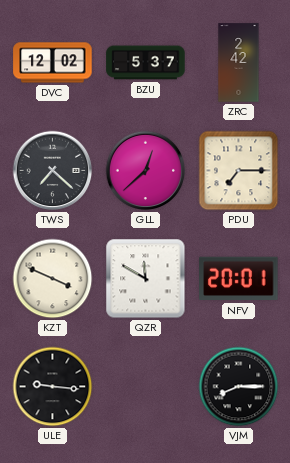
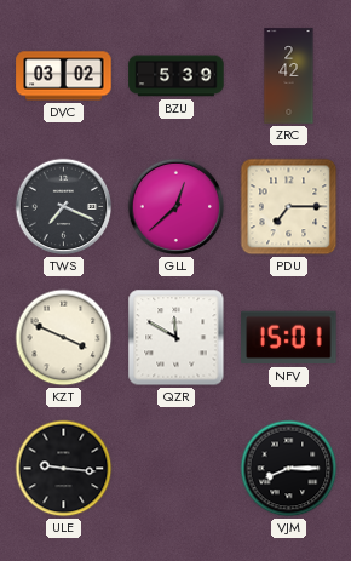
DVC: 12:02 -> 03:02
BZU: 5:37 -> 5:39
TWS: 7:22 -> 7:19
NFV: 20:01 -> 15:01
